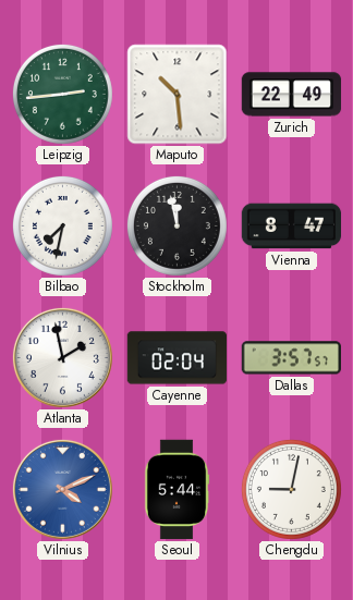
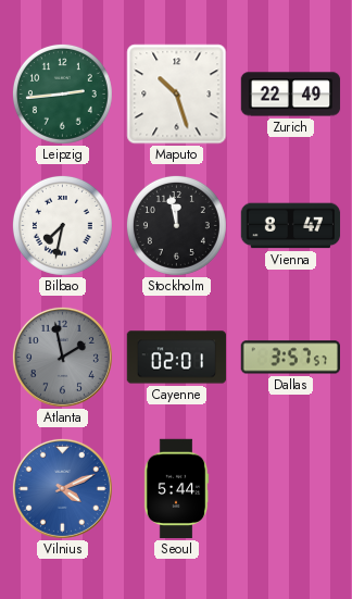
Maputo: 10:29 -> 10:27
Atlanta dial: white -> grey
Cayenne: 02:04 -> 02:01
Chengdu: 9:02 -> none
